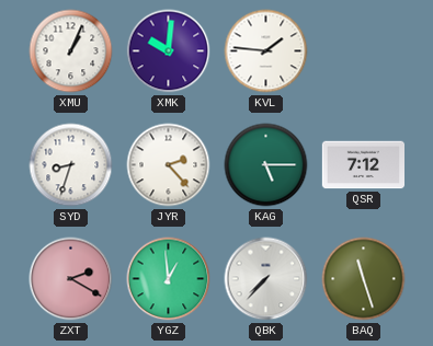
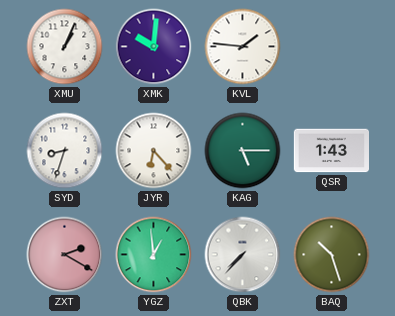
JYR: 2:23 -> 6:23
QSR: 7:12 -> 1:43
BAQ: 11:27 -> 10:27
